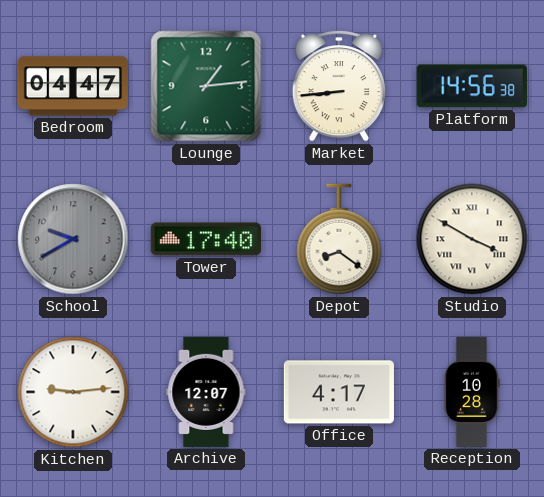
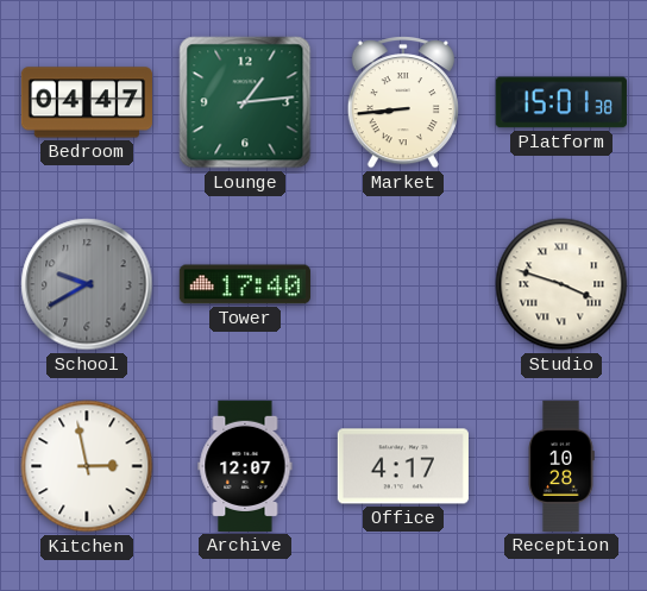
Platform: 14:56 -> 15:01
Depot: 8:21 -> none
Studio: 3:50 -> 3:48
Kitchen: 9:14 -> 2:58
